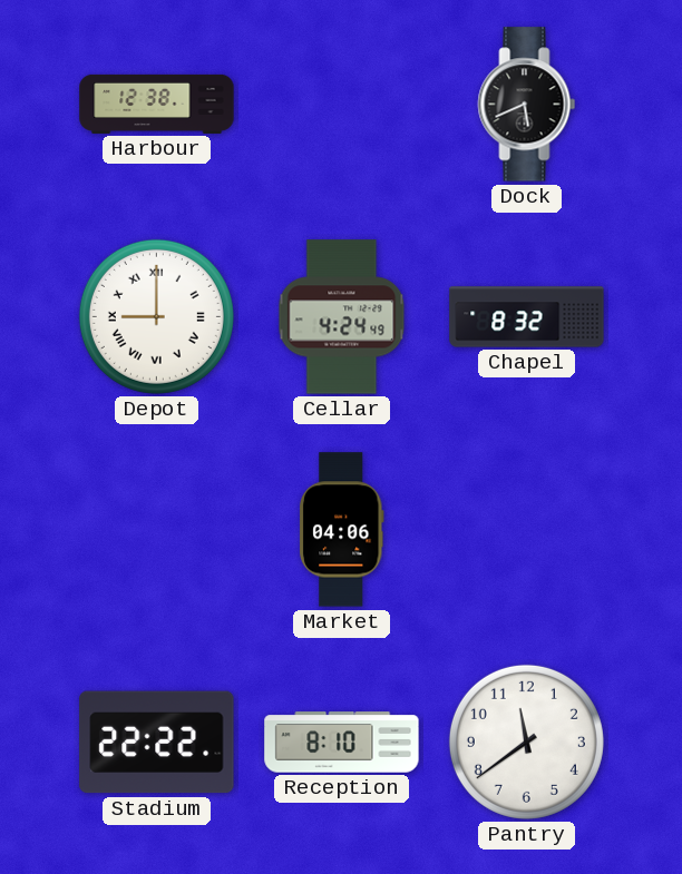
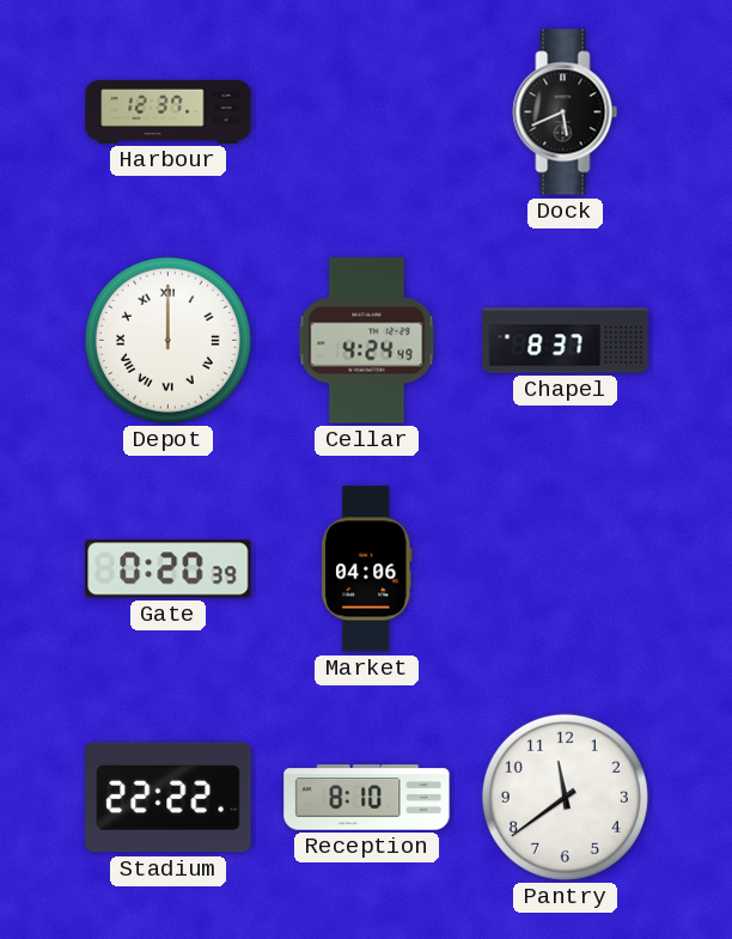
Harbour: 12:38 -> 12:37
Depot: 9:00 -> 12:00
Chapel: 8:32 -> 8:37
Gate: none -> 0:20
